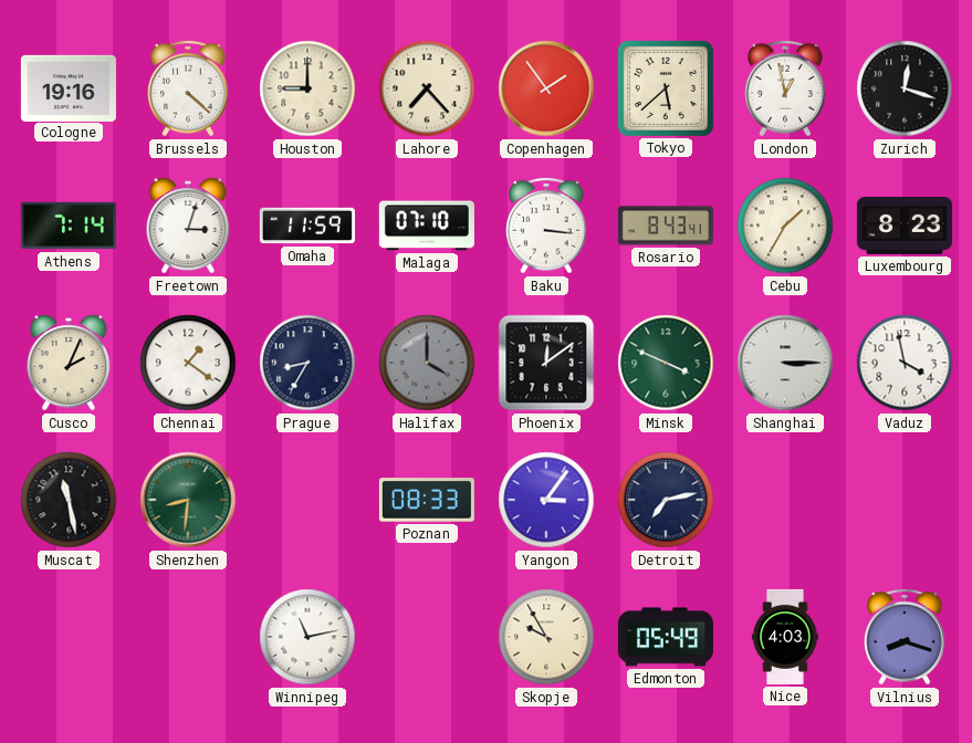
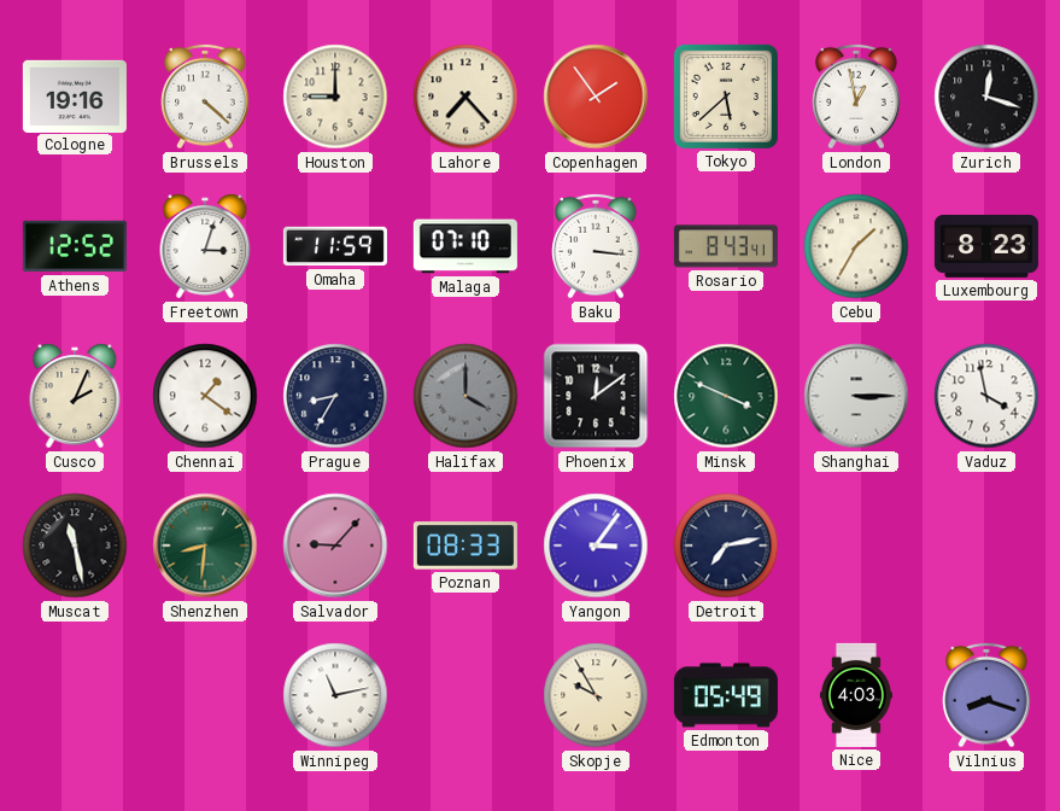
Athens: 7:14 -> 12:52
Salvador: none -> 9:07
